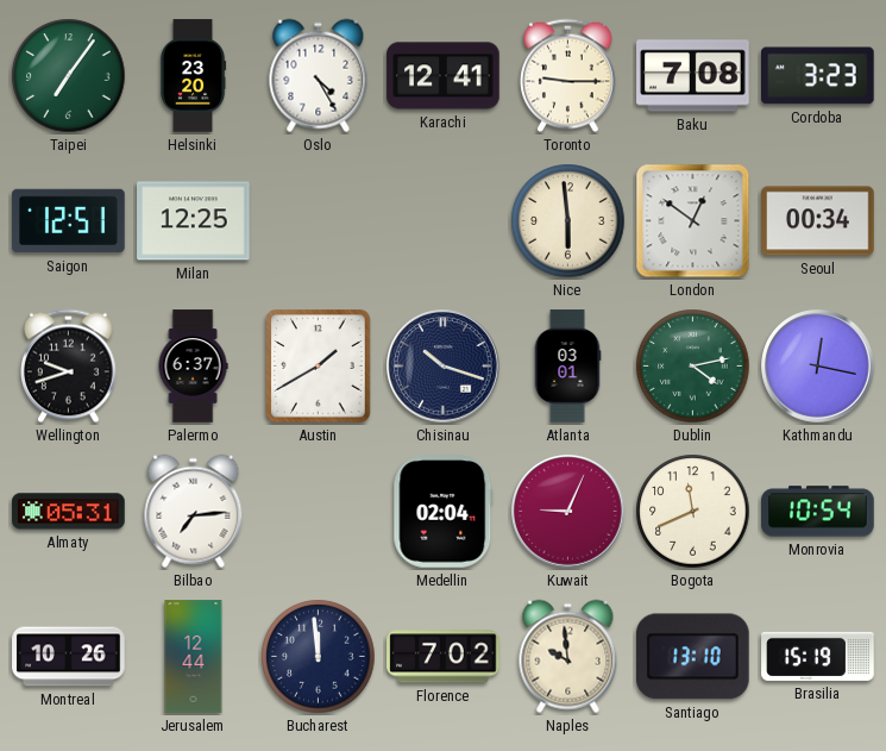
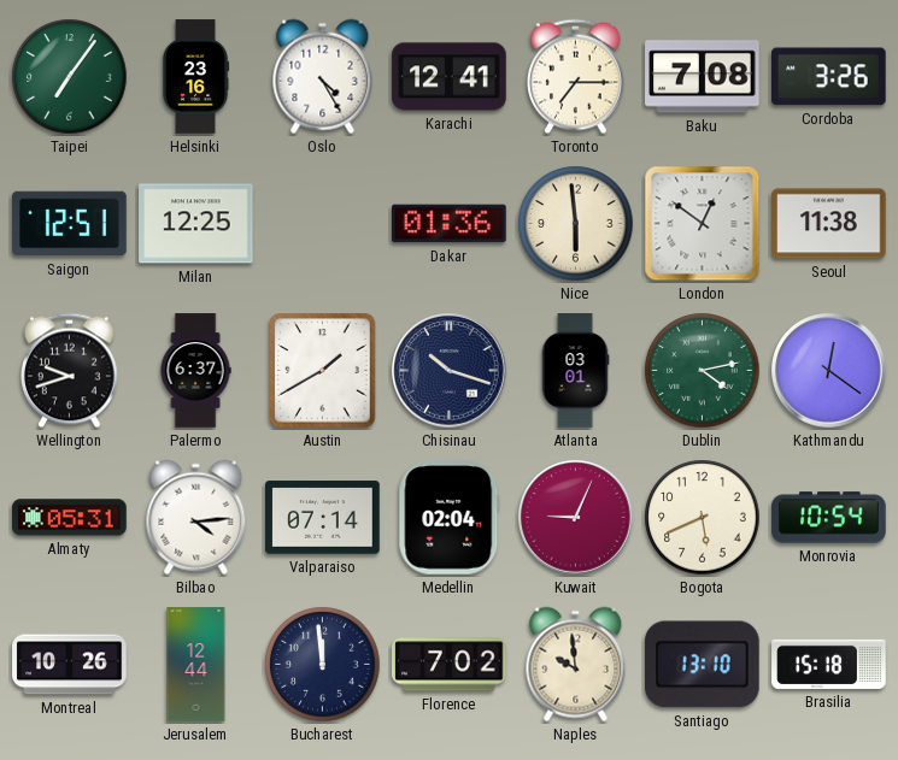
Helsinki: 23:20 -> 23:16
Toronto: 9:15 -> 7:15
Cordoba: 3:23 -> 3:26
Dakar: none -> 01:36
Seoul: 00:34 -> 11:38
Kathmandu: 12:17 -> 12:21
Bilbao: 7:14 -> 4:14
Valparaiso: none -> 07:14
Bogota: 11:41 -> 5:41
Brasilia: 15:19 -> 15:18
